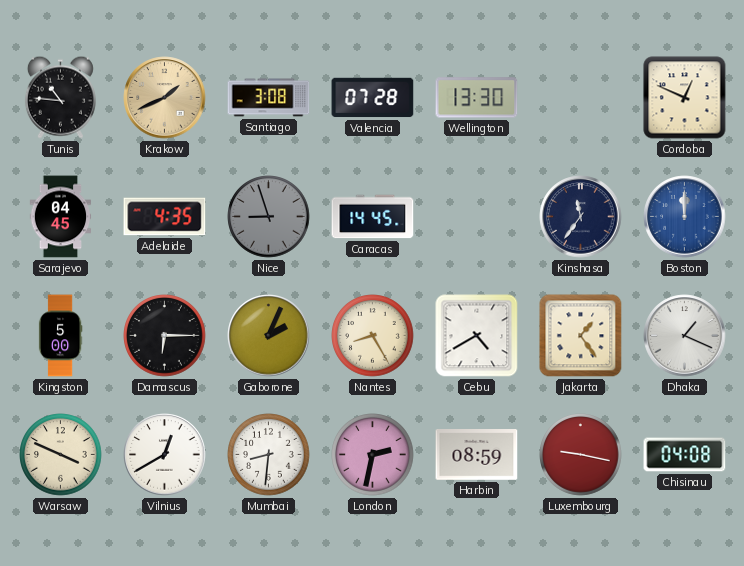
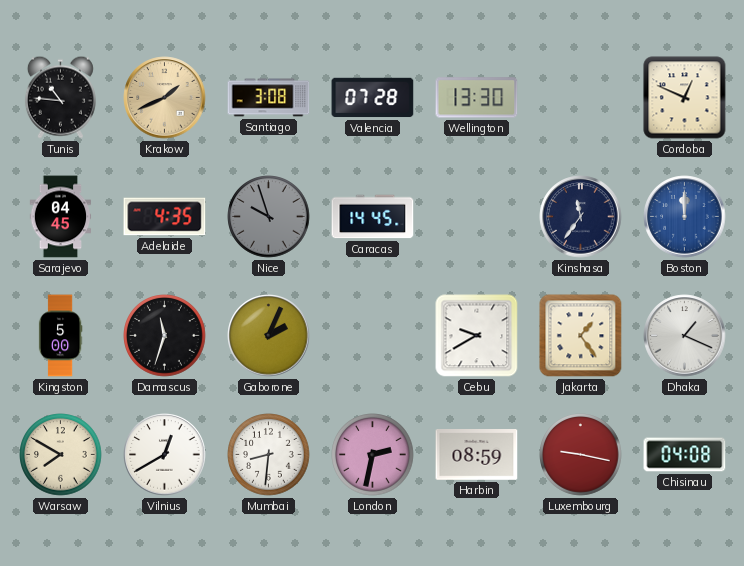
Nice: 8:57 -> 9:57
Damascus: 6:15 -> 11:33
Nantes: 8:25 -> none
Cebu: 4:40 -> 9:40
Warsaw: 3:49 -> 7:50
